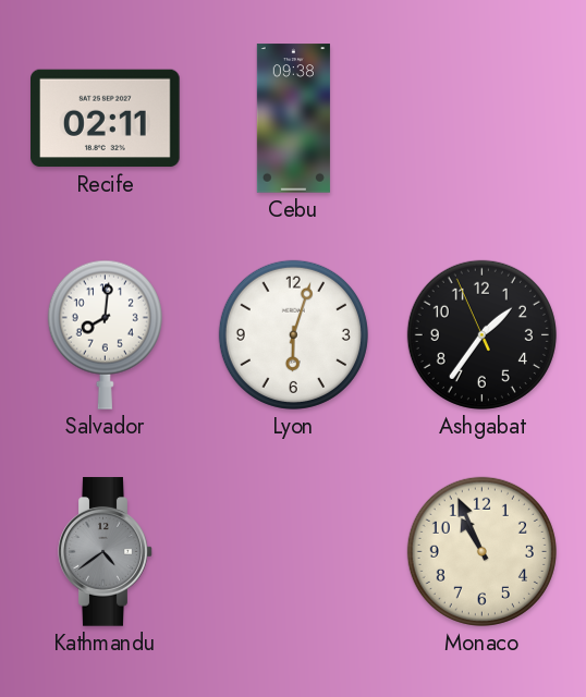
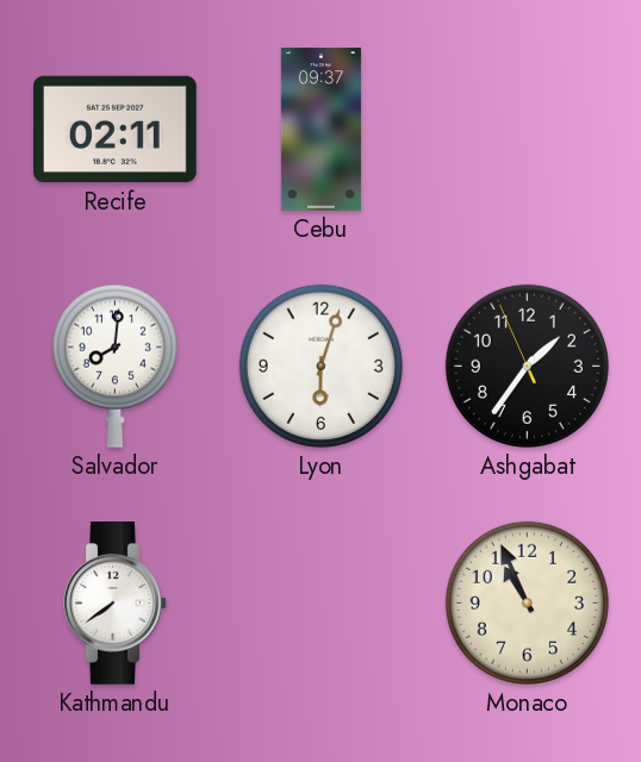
Cebu: 09:38 -> 09:37
Kathmandu: 4:39 -> 7:39
Kathmandu dial: grey -> white
